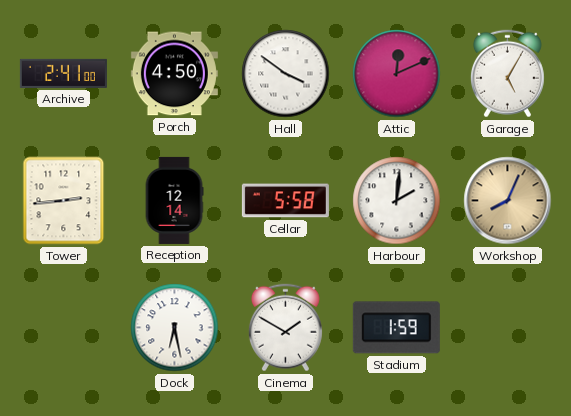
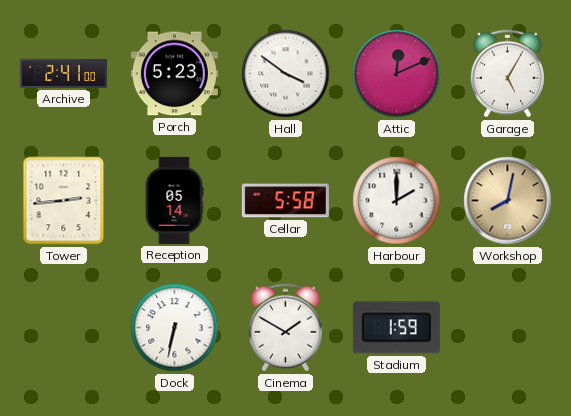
Porch: 4:50 -> 5:23
Reception: 12:14 -> 05:14
Harbour: 2:01 -> 2:00
Workshop: 8:04 -> 8:02
Dock: 6:28 -> 6:32
